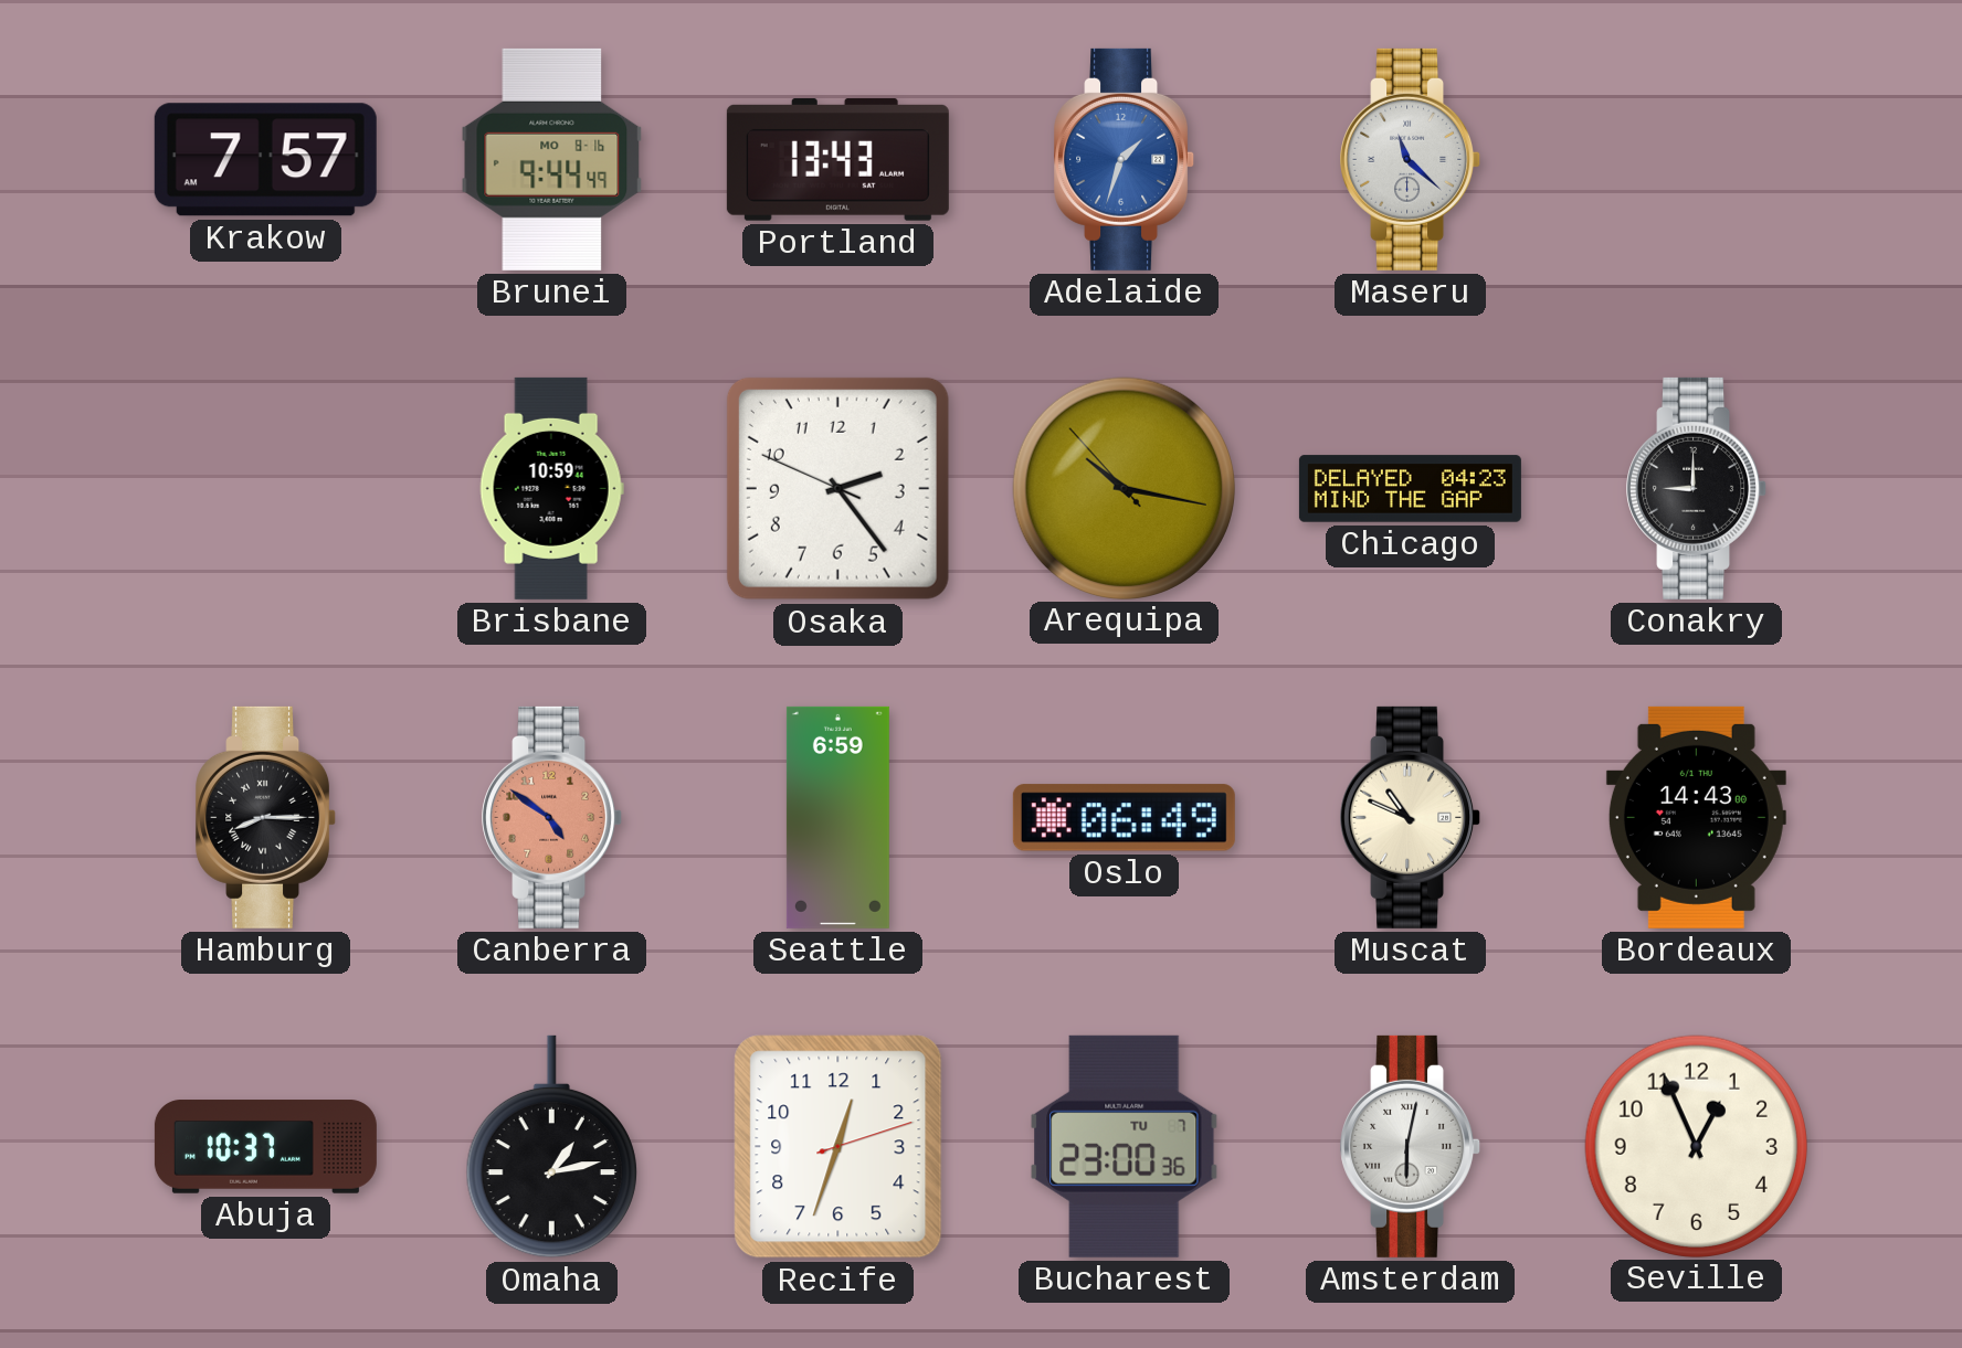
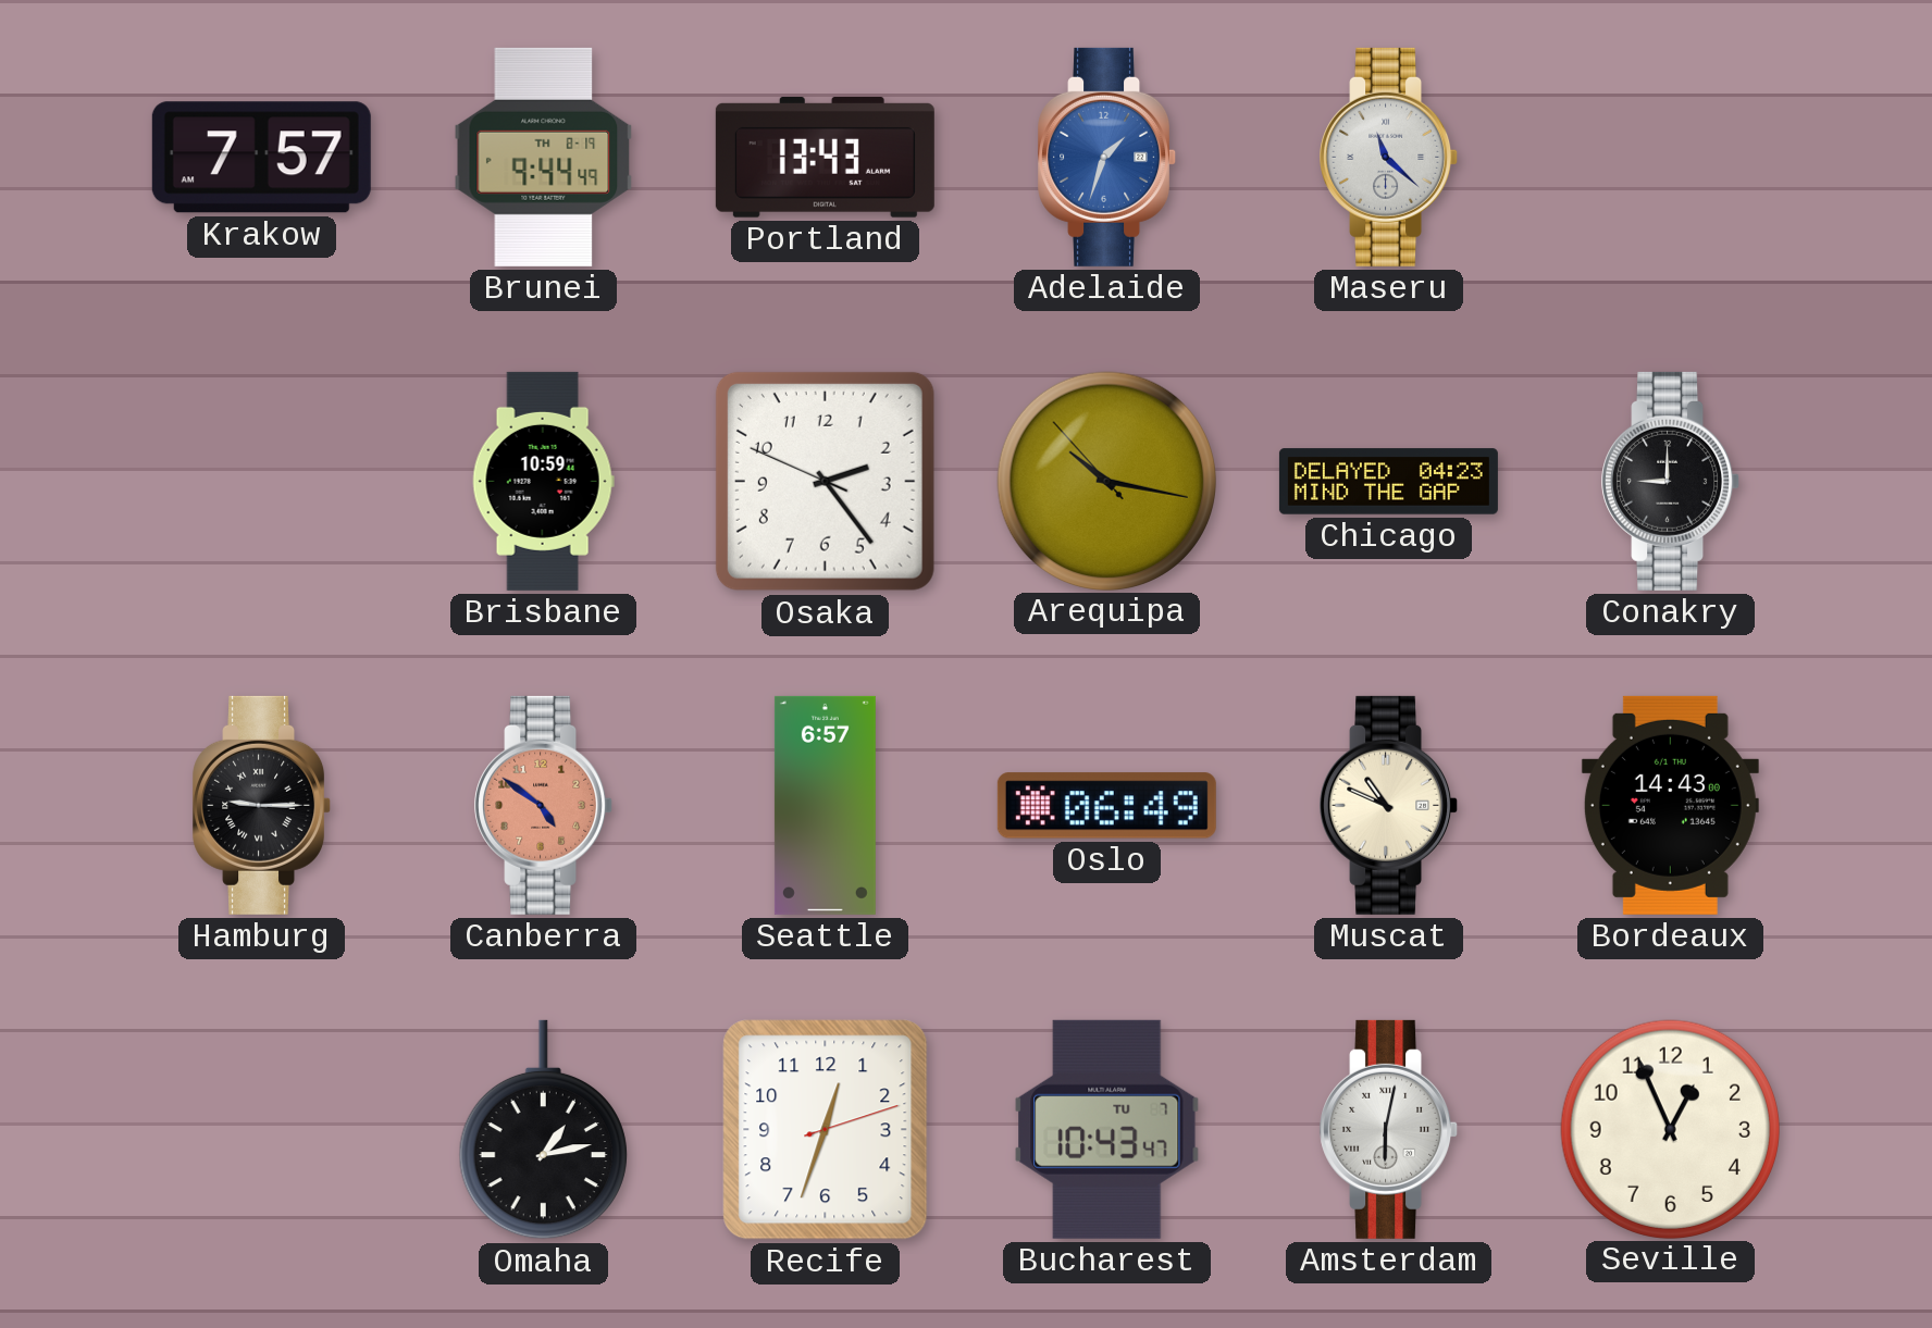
Brunei date: MO 8-16 -> TH 8-19
Hamburg: 8:15 -> 9:15
Seattle: 6:59 -> 6:57
Abuja: 10:37 -> none
Bucharest: 23:00 -> 10:43
